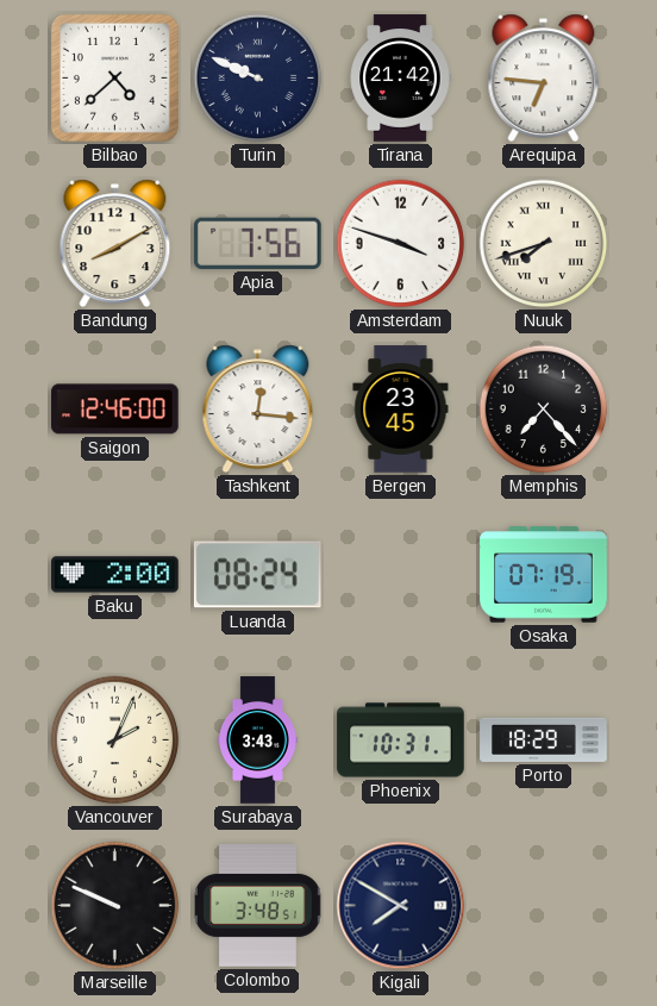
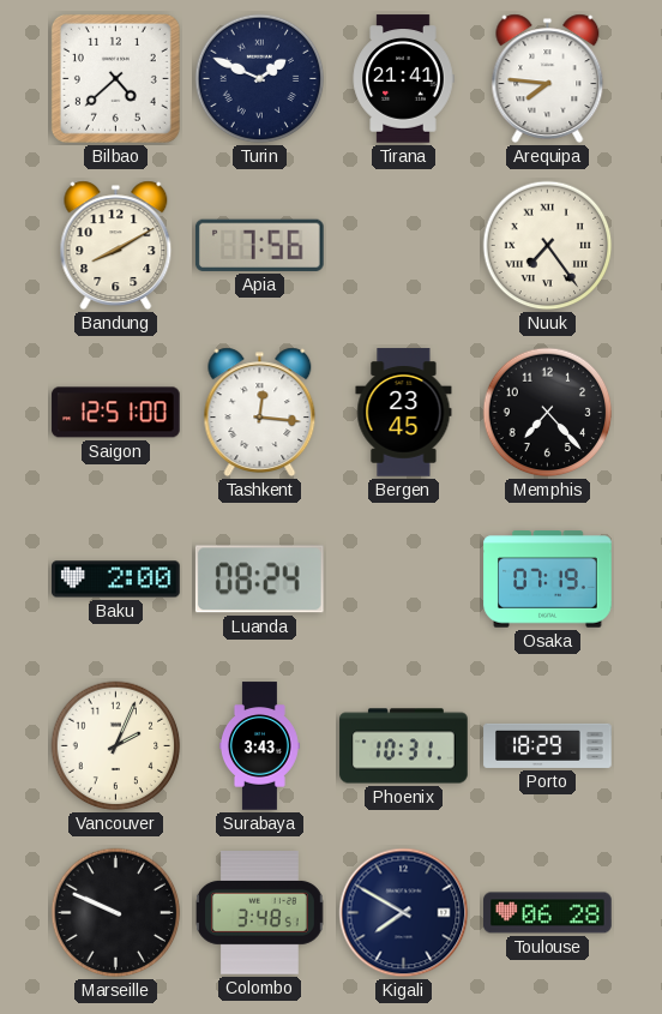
Turin: 9:49 -> 1:49
Tirana: 21:42 -> 21:41
Arequipa: 6:46 -> 7:46
Amsterdam: 3:48 -> none
Nuuk: 7:42 -> 7:24
Saigon: 12:46 -> 12:51
Toulouse: none -> 06:28
